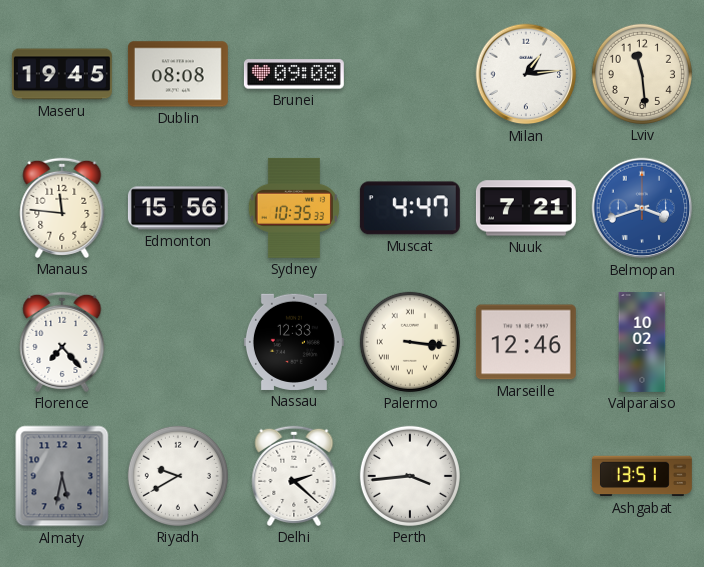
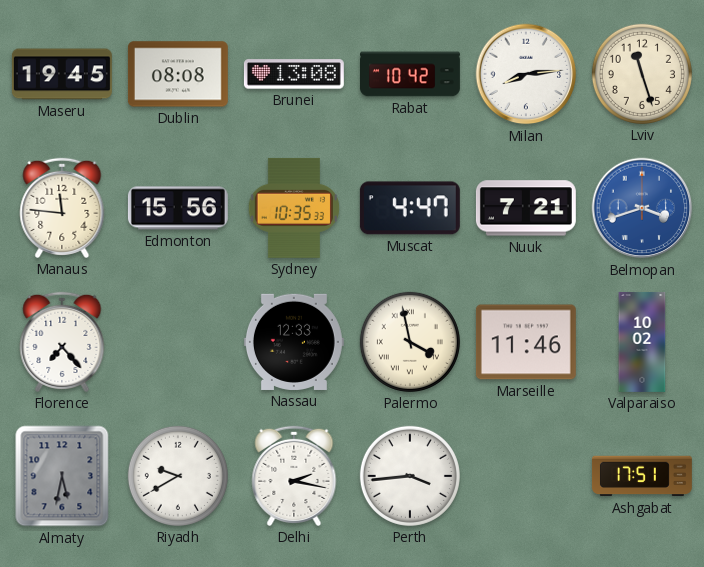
Brunei: 09:08 -> 13:08
Rabat: none -> 10:42
Milan: 1:14 -> 8:14
Lviv: 11:29 -> 11:27
Palermo: 3:16 -> 3:58
Marseille: 12:46 -> 11:46
Delhi: 2:22 -> 2:17
Ashgabat: 13:51 -> 17:51
